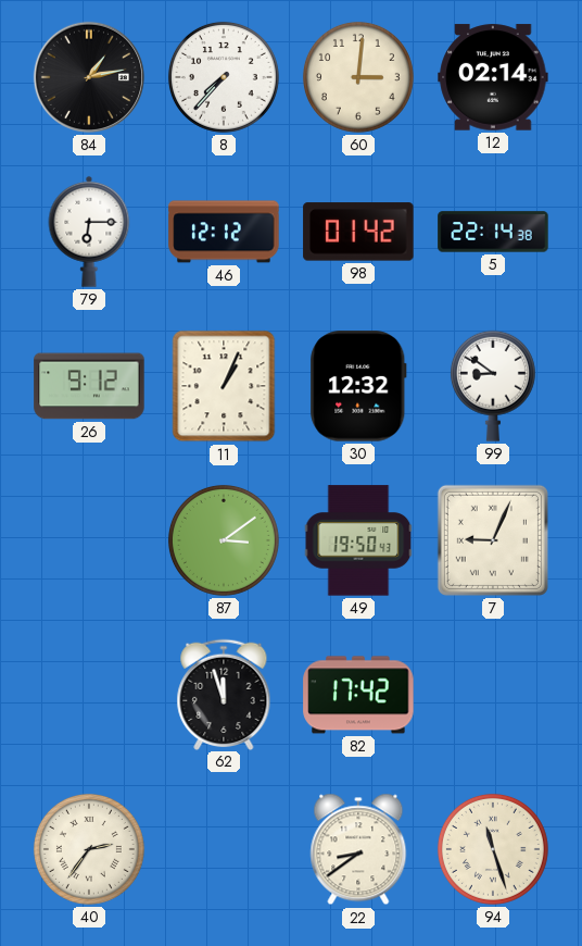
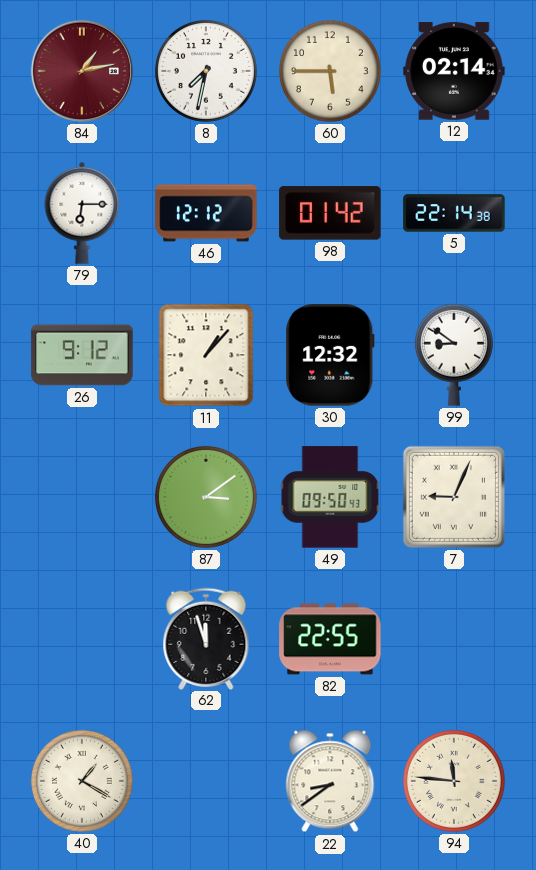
84 dial: black -> burgundy
8: 7:37 -> 7:32
60: 3:01 -> 5:45
11: 1:04 -> 1:07
49: 19:50 -> 09:50
82: 17:42 -> 22:55
40: 2:36 -> 1:20
94: 11:27 -> 11:46
